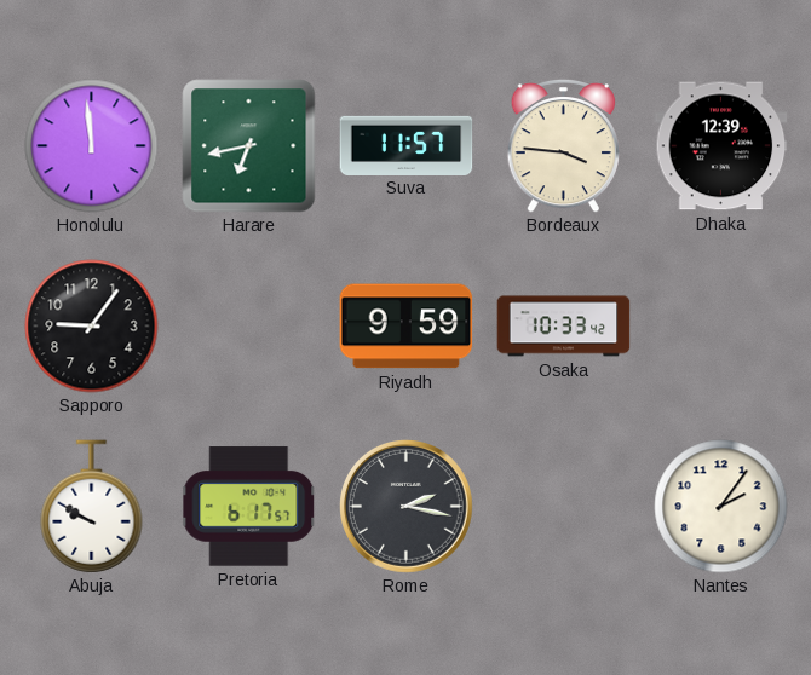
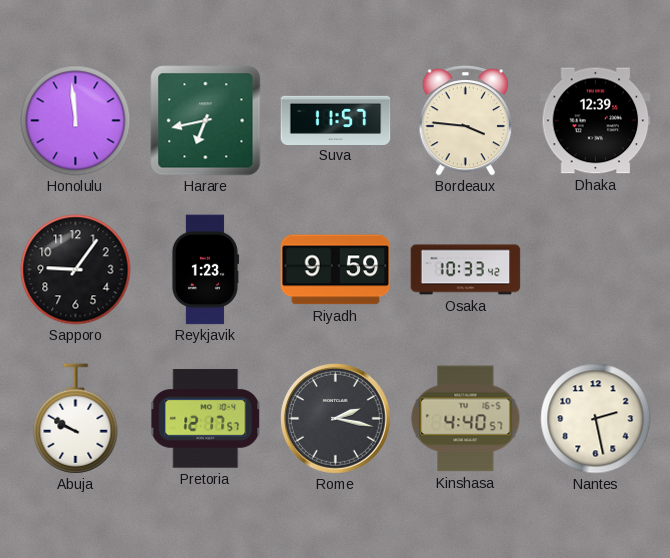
Reykjavik: none -> 1:23
Pretoria: 6:17 -> 12:17
Kinshasa: none -> 4:40
Nantes: 2:06 -> 2:28
